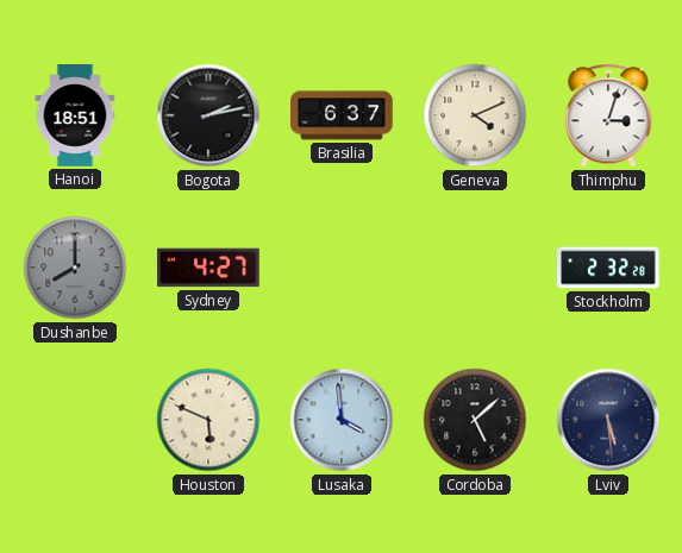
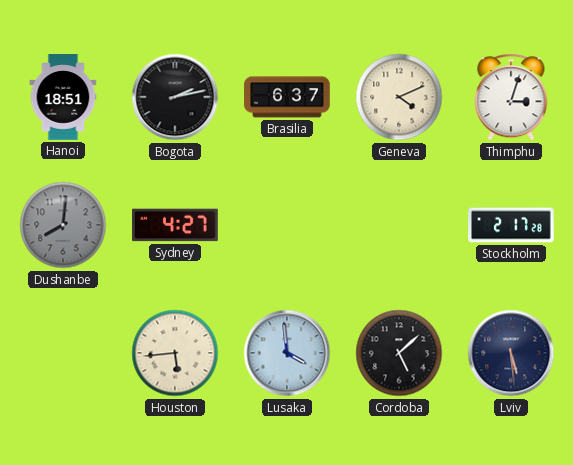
Dushanbe: 8:00 -> 8:01
Stockholm: 2:32 -> 2:17
Houston: 5:49 -> 5:44
